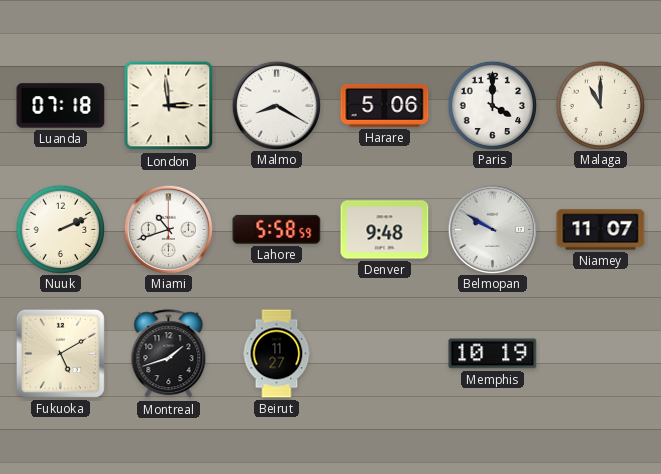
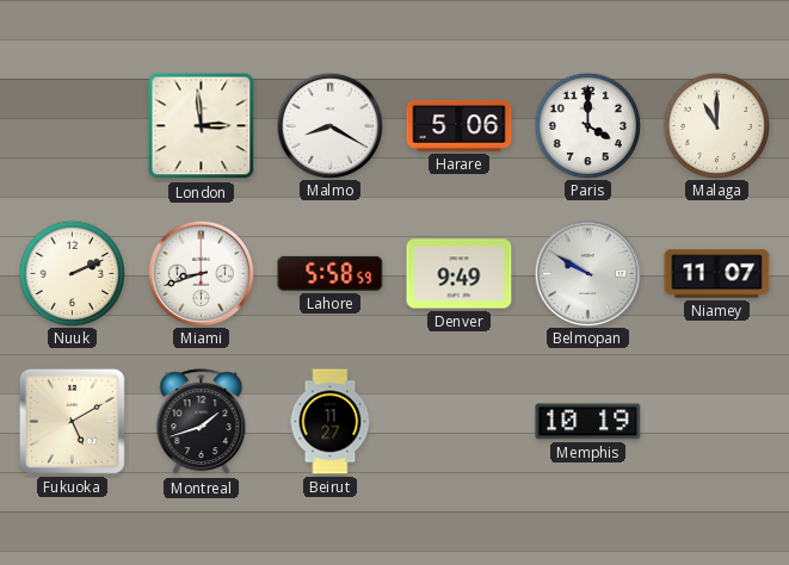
Luanda: 07:18 -> none
Miami: 10:42 -> 8:42
Denver: 9:48 -> 9:49
